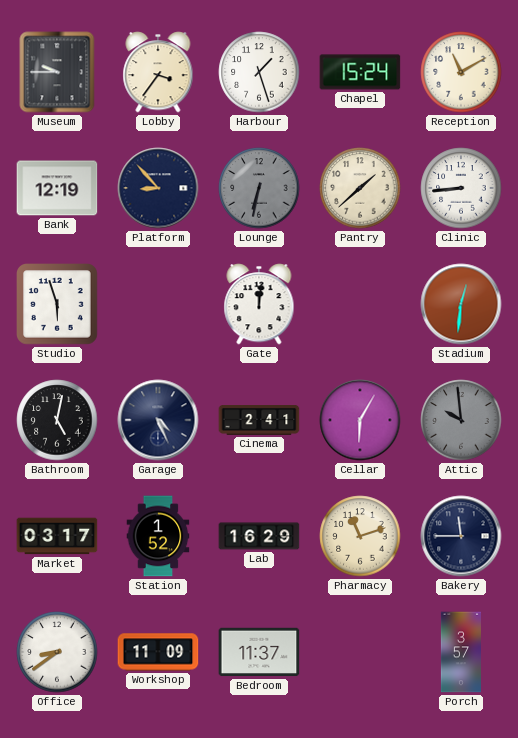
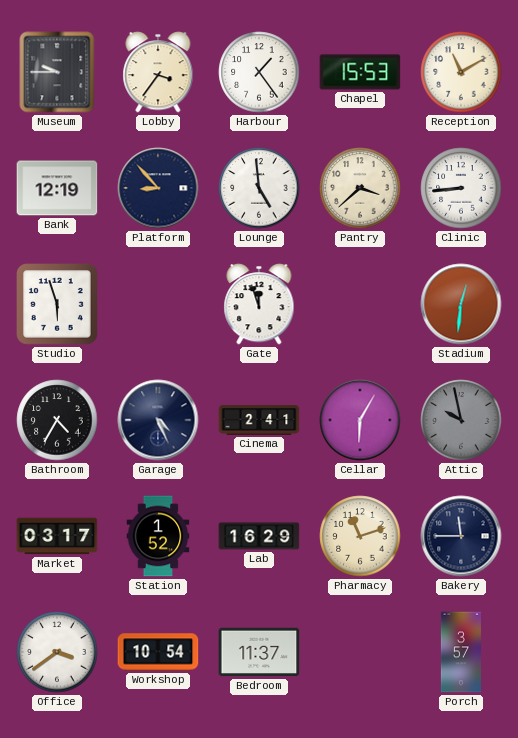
Harbour: 1:27 -> 1:24
Chapel: 15:24 -> 15:53
Lounge: 6:32 -> 4:59
Lounge dial: grey -> white
Pantry: 1:38 -> 3:38
Gate: 12:01 -> 11:57
Bathroom: 5:02 -> 4:35
Attic: 9:59 -> 9:58
Office: 8:39 -> 3:39
Workshop: 11:09 -> 10:54
